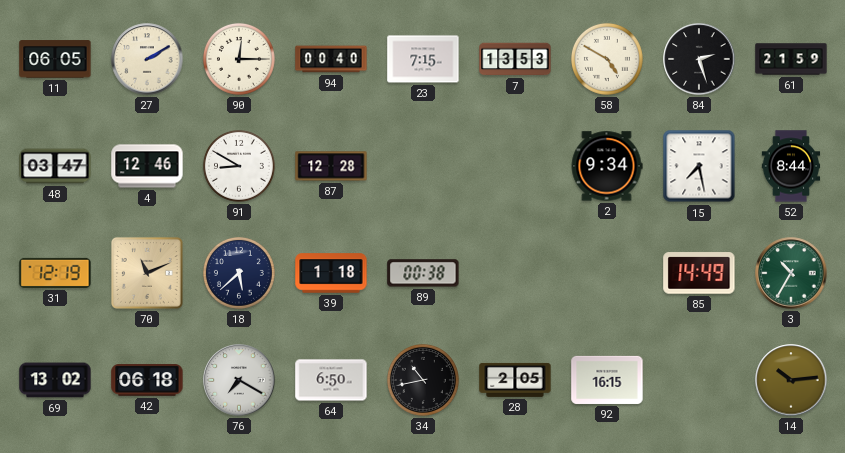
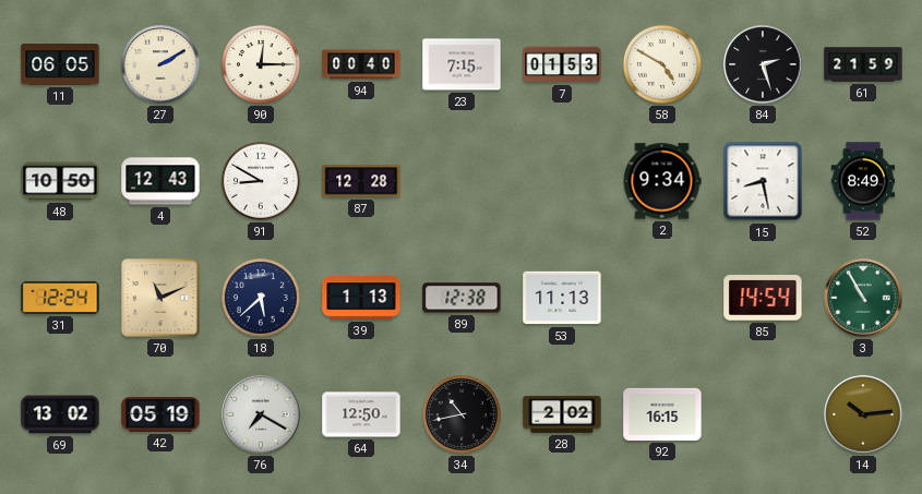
7: 13:53 -> 01:53
48: 03:47 -> 10:50
4: 12:46 -> 12:43
15: 7:28 -> 8:28
52: 8:44 -> 8:49
31: 12:19 -> 12:24
39: 1:18 -> 1:13
89: 00:38 -> 12:38
53: none -> 11:13
85: 14:49 -> 14:54
3: 10:35 -> 10:55
42: 06:18 -> 05:19
64: 6:50 -> 12:50
28: 2:05 -> 2:02
